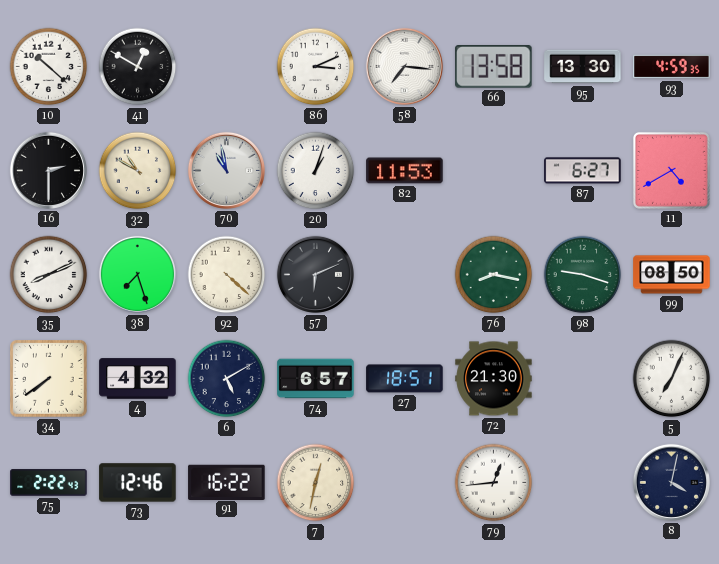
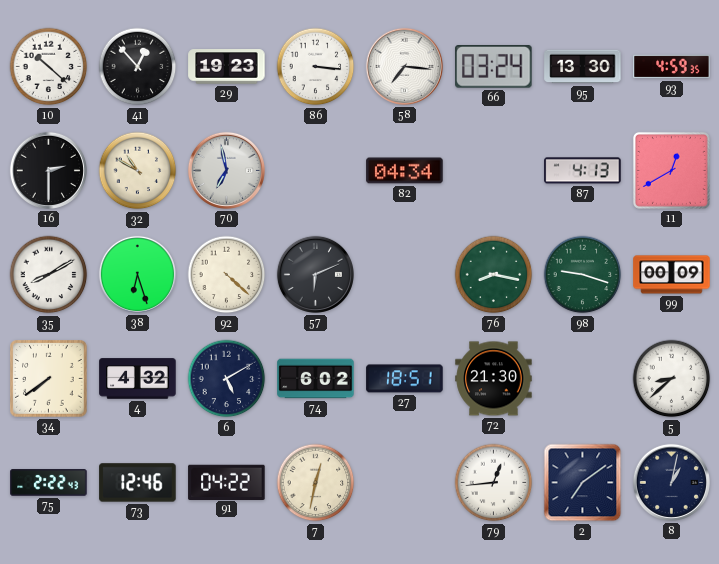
41: 12:50 -> 12:53
29: none -> 19:23
86: 3:11 -> 3:16
66: 13:58 -> 03:24
70: 10:58 -> 6:58
20: 1:03 -> none
82: 11:53 -> 04:34
87: 6:27 -> 4:13
11: 4:40 -> 12:40
35: 8:11 -> 8:10
38: 7:27 -> 6:27
99: 08:50 -> 00:09
74: 6:57 -> 6:02
5: 7:04 -> 8:38
91: 16:22 -> 04:22
2: none -> 7:09
8: 4:02 -> 1:02
